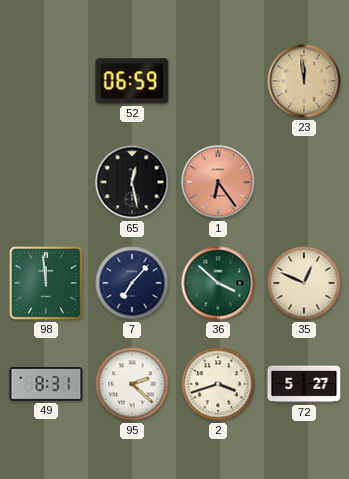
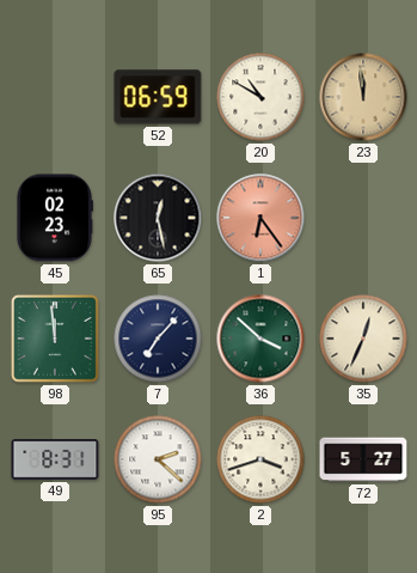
20: none -> 10:50
45: none -> 02:23
35: 12:49 -> 12:34
